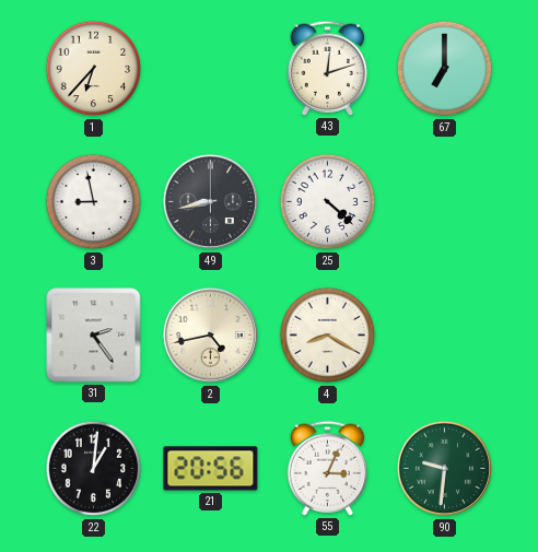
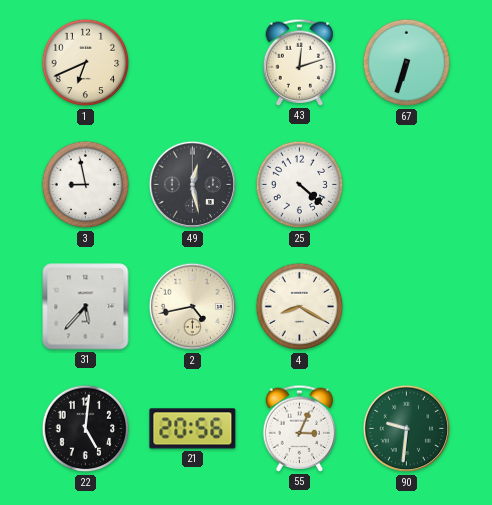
1: 6:37 -> 6:41
67: 7:00 -> 6:33
49: 8:43 -> 12:28
31: 2:24 -> 5:37
22: 1:01 -> 5:01
